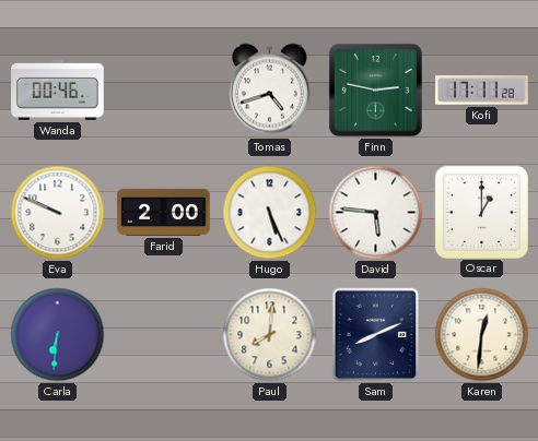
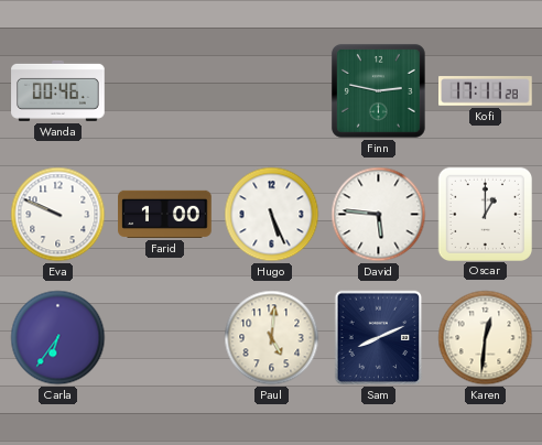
Tomas: 4:42 -> none
Farid: 2:00 -> 1:00
Carla: 6:31 -> 6:36
Paul: 8:01 -> 5:01
